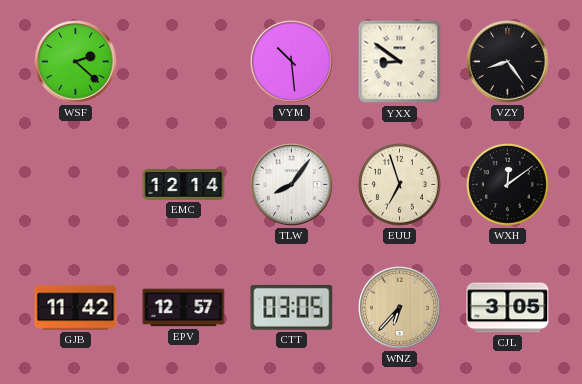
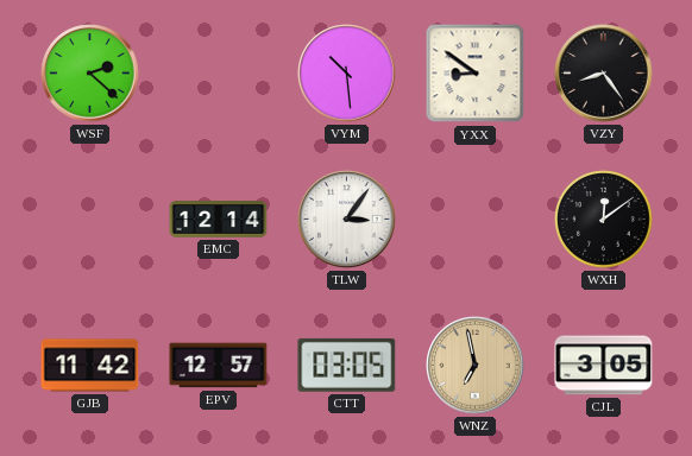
TLW: 8:06 -> 3:06
EUU: 6:57 -> none
WNZ: 6:37 -> 6:58
